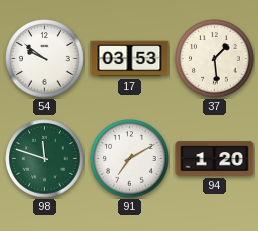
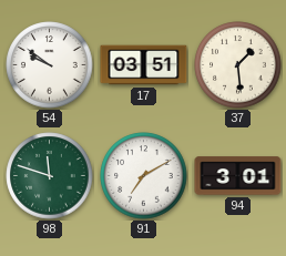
17: 03:53 -> 03:51
94: 1:20 -> 3:01
